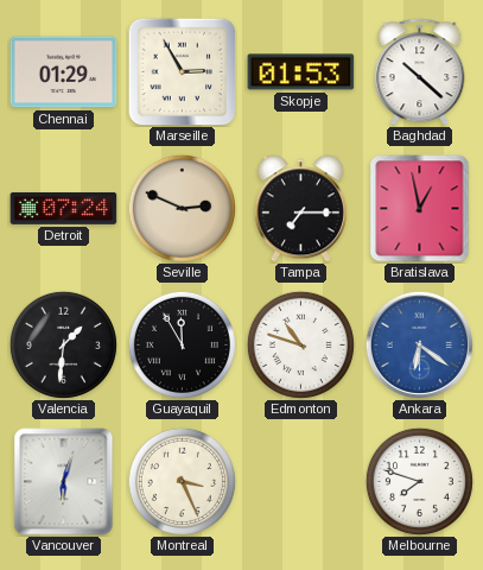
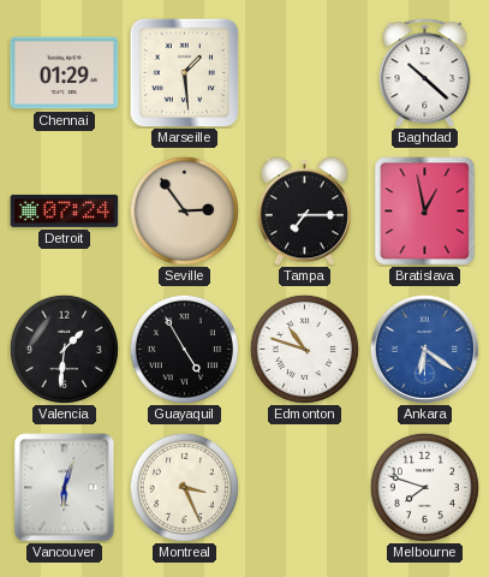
Marseille: 2:55 -> 1:29
Skopje: 01:53 -> none
Seville: 2:49 -> 2:54
Guayaquil: 11:55 -> 4:55
